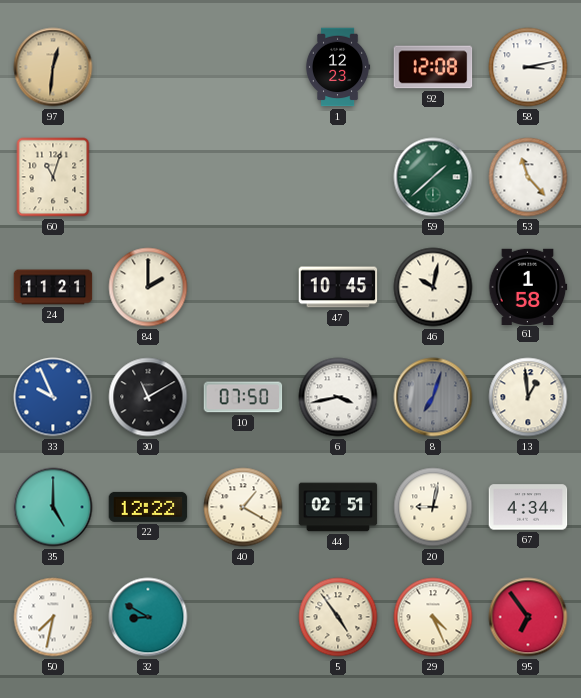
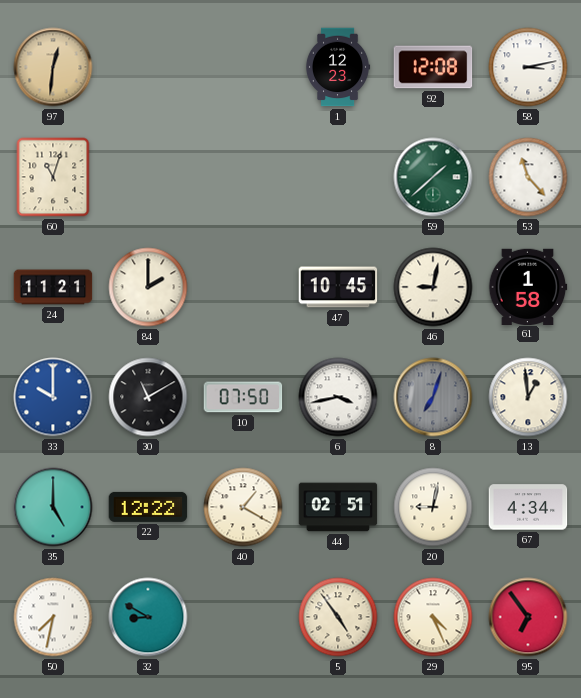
46: 10:02 -> 9:02
33: 9:56 -> 10:00
